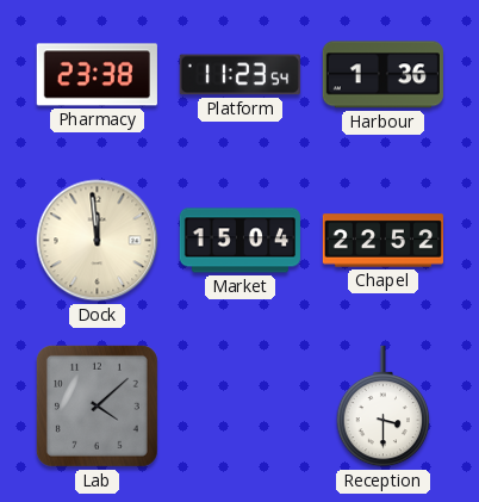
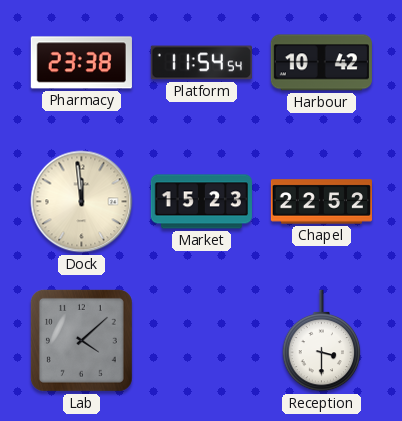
Platform: 11:23 -> 11:54
Harbour: 1:36 -> 10:42
Market: 15:04 -> 15:23
